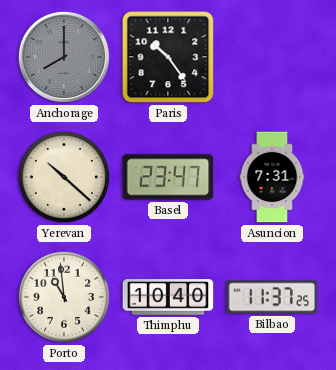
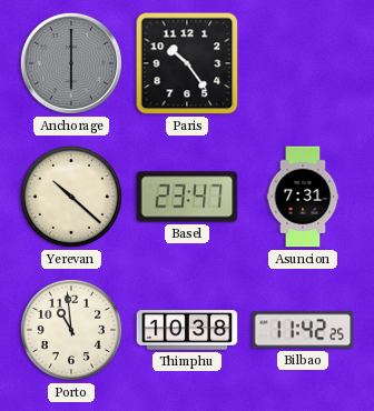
Anchorage: 8:00 -> 6:00
Thimphu: 10:40 -> 10:38
Bilbao: 11:37 -> 11:42
